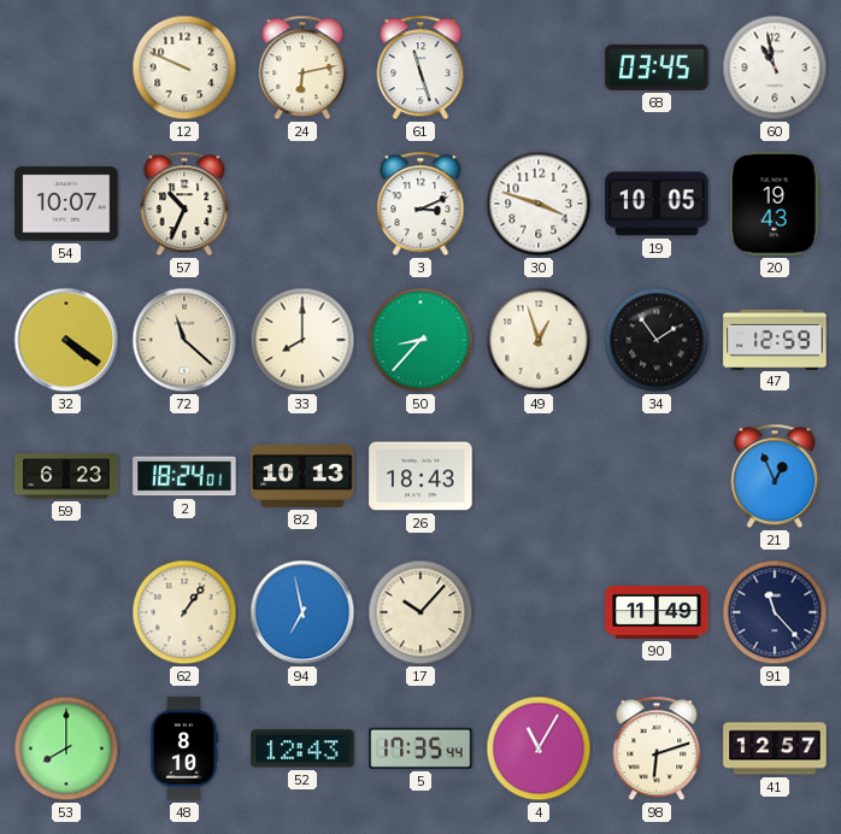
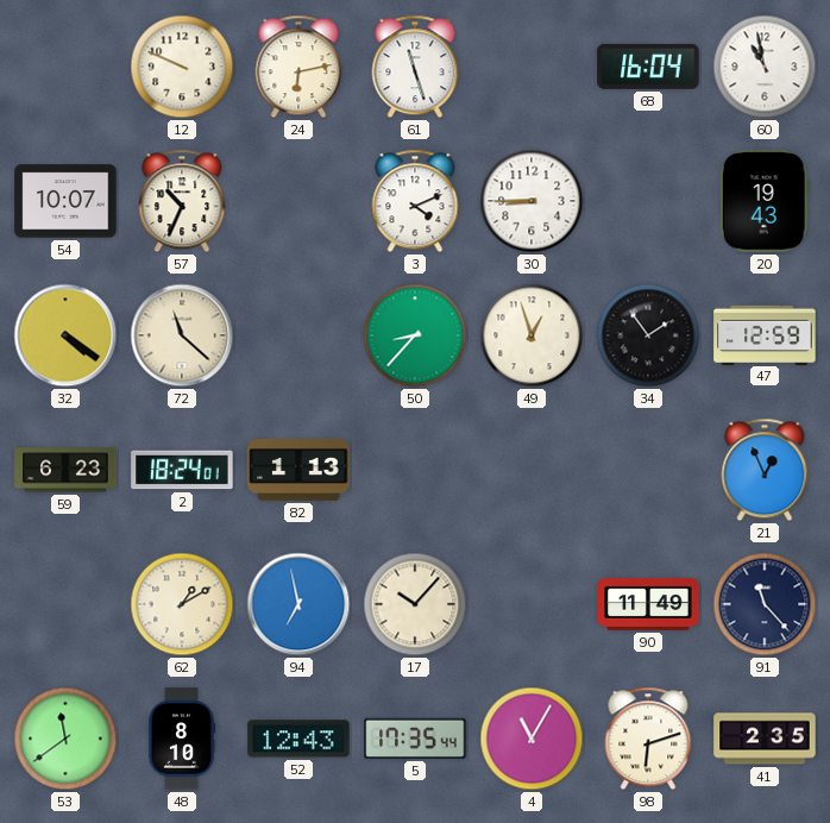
68: 03:45 -> 16:04
3: 3:11 -> 4:11
30: 3:48 -> 8:45
19: 10:05 -> none
33: 8:00 -> none
82: 10:13 -> 1:13
26: 18:43 -> none
62: 1:06 -> 1:10
53: 8:00 -> 11:39
41: 12:57 -> 2:35
